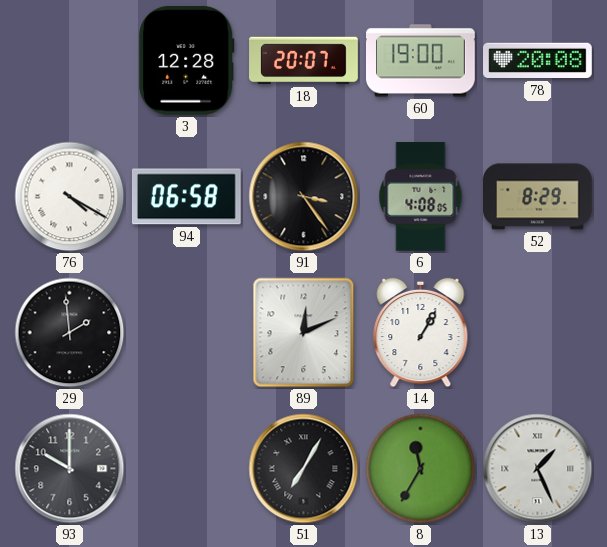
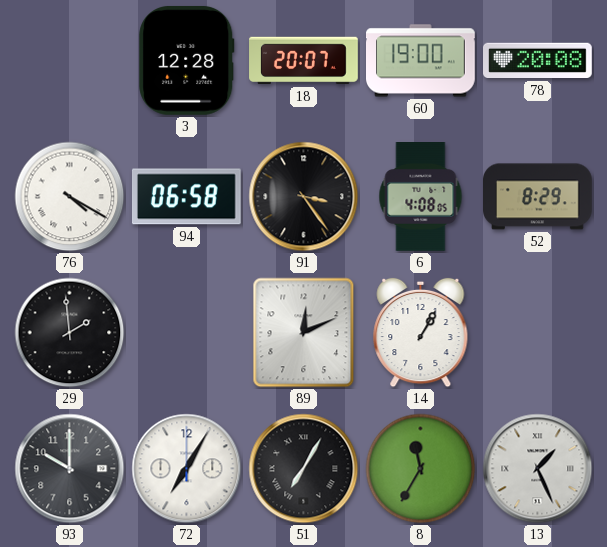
72: none -> 7:05
